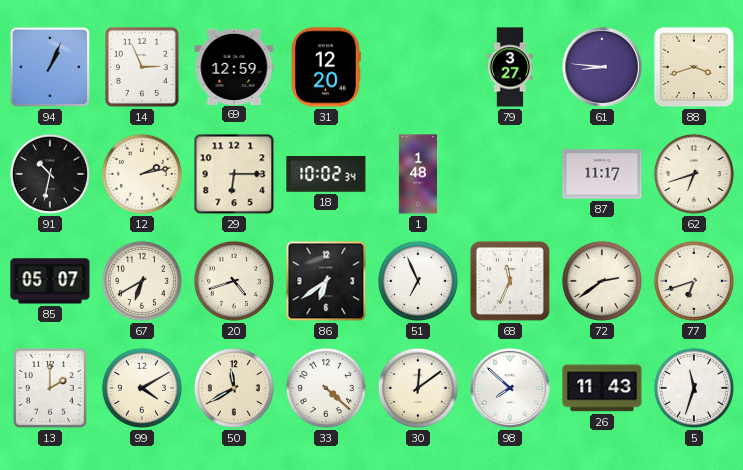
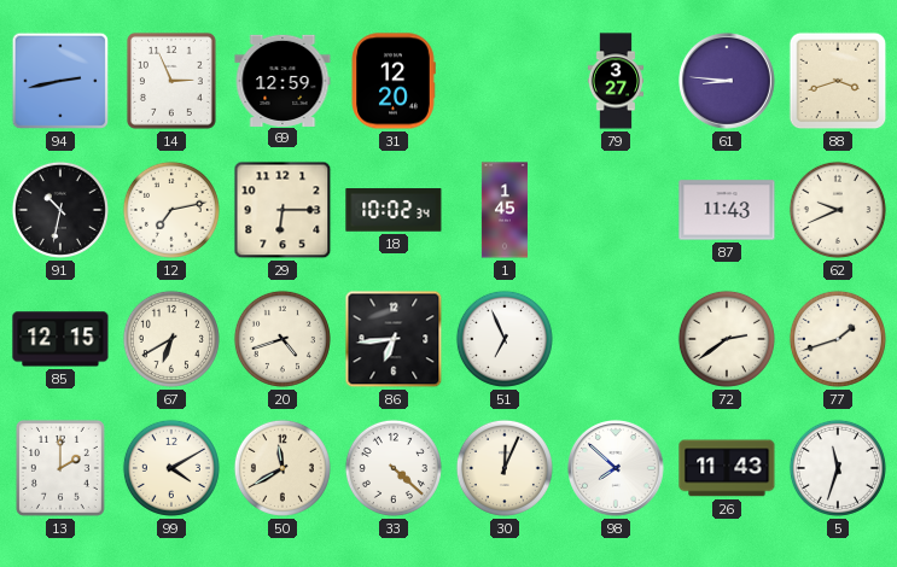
94: 1:04 -> 2:43
12: 2:13 -> 7:13
1: 1:48 -> 1:45
87: 11:17 -> 11:43
62: 6:42 -> 9:41
85: 05:07 -> 12:15
86: 6:39 -> 6:44
68: 11:34 -> none
77: 6:42 -> 1:42
30: 12:09 -> 12:04
